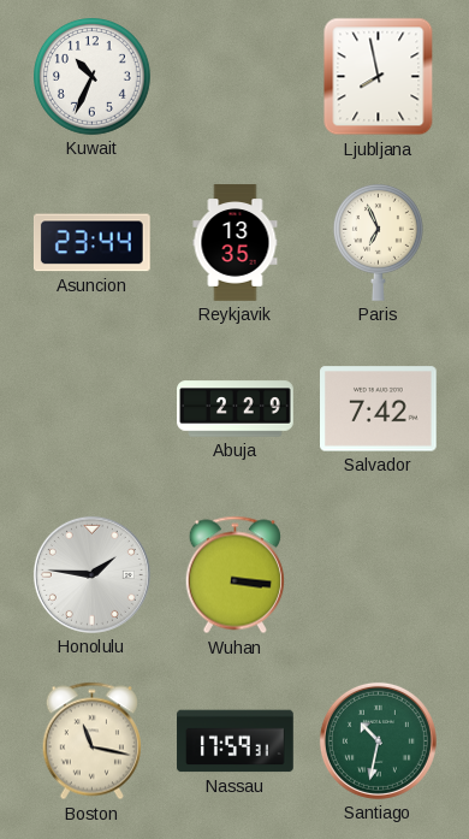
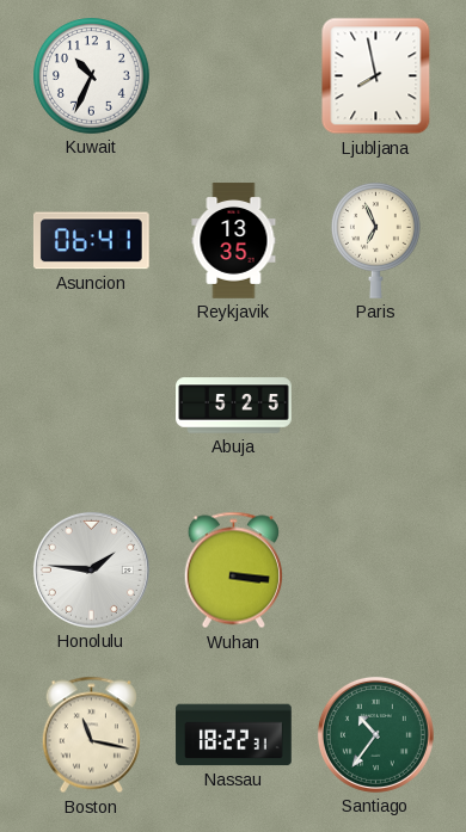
Asuncion: 23:44 -> 06:41
Abuja: 2:29 -> 5:25
Salvador: 7:42 -> none
Nassau: 17:59 -> 18:22
Santiago: 10:32 -> 10:36
